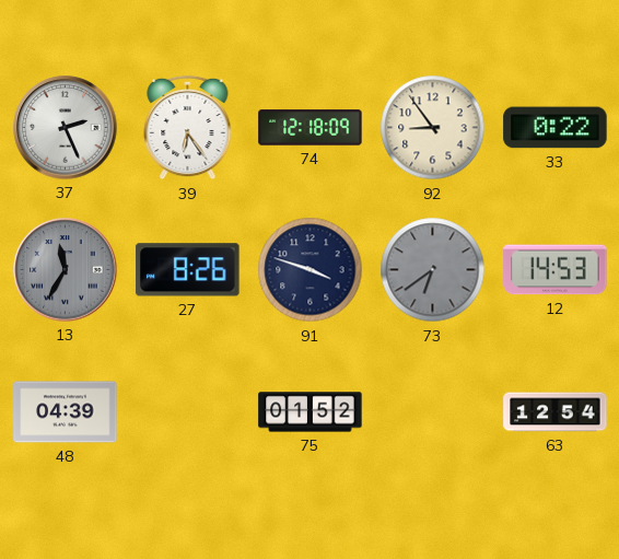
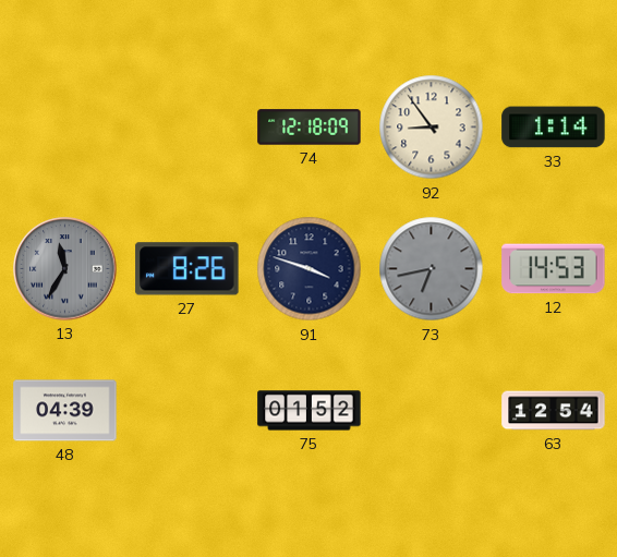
37: 2:26 -> none
39: 6:24 -> none
33: 0:22 -> 1:14
73: 6:39 -> 6:43
